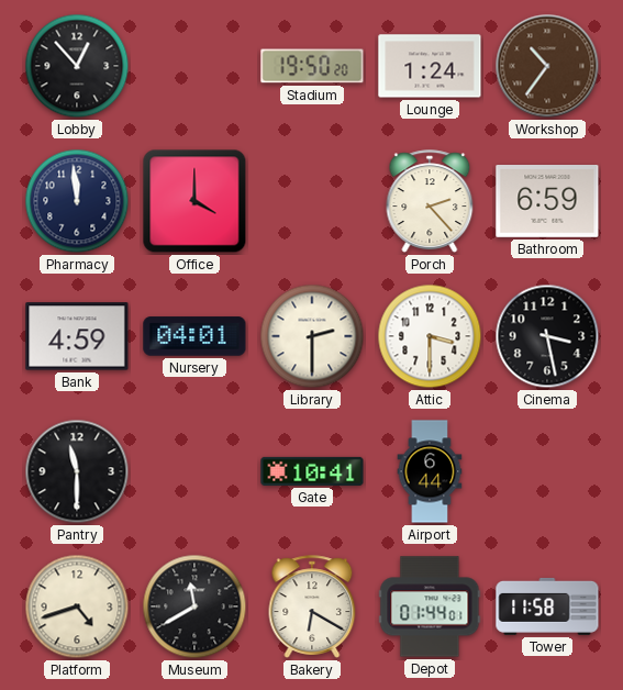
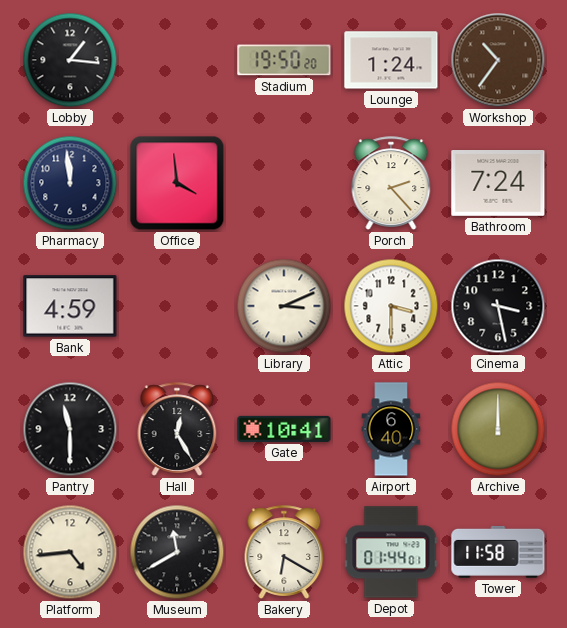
Lobby: 12:53 -> 1:16
Office: 4:00 -> 3:59
Bathroom: 6:59 -> 7:24
Nursery: 04:01 -> none
Library: 2:30 -> 3:11
Hall: none -> 12:25
Airport: 6:44 -> 6:40
Archive: none -> 12:00
Platform: 4:42 -> 4:44
